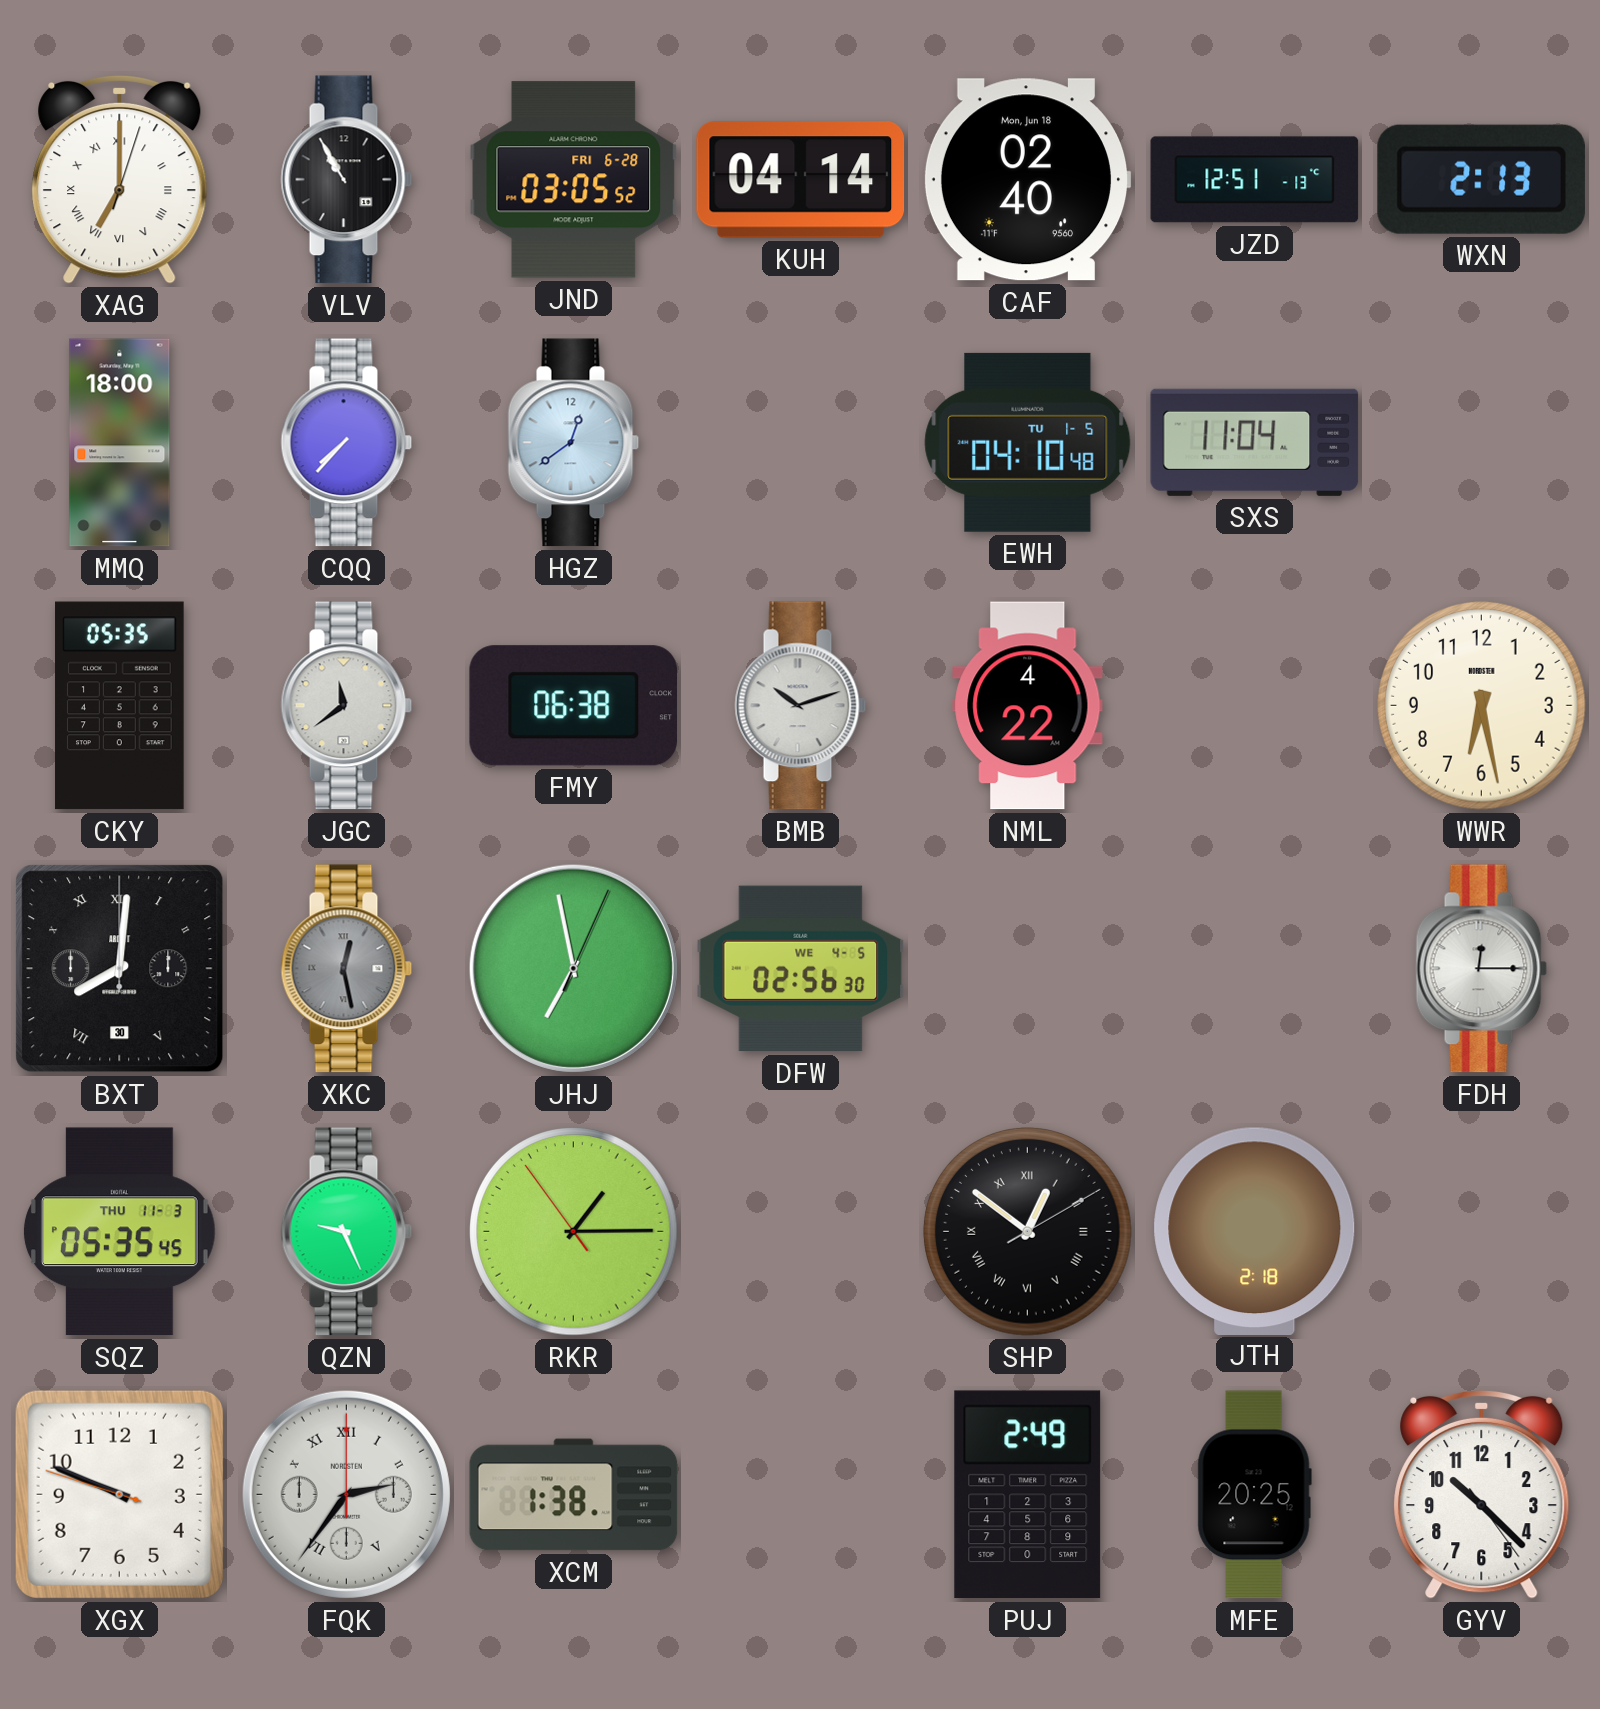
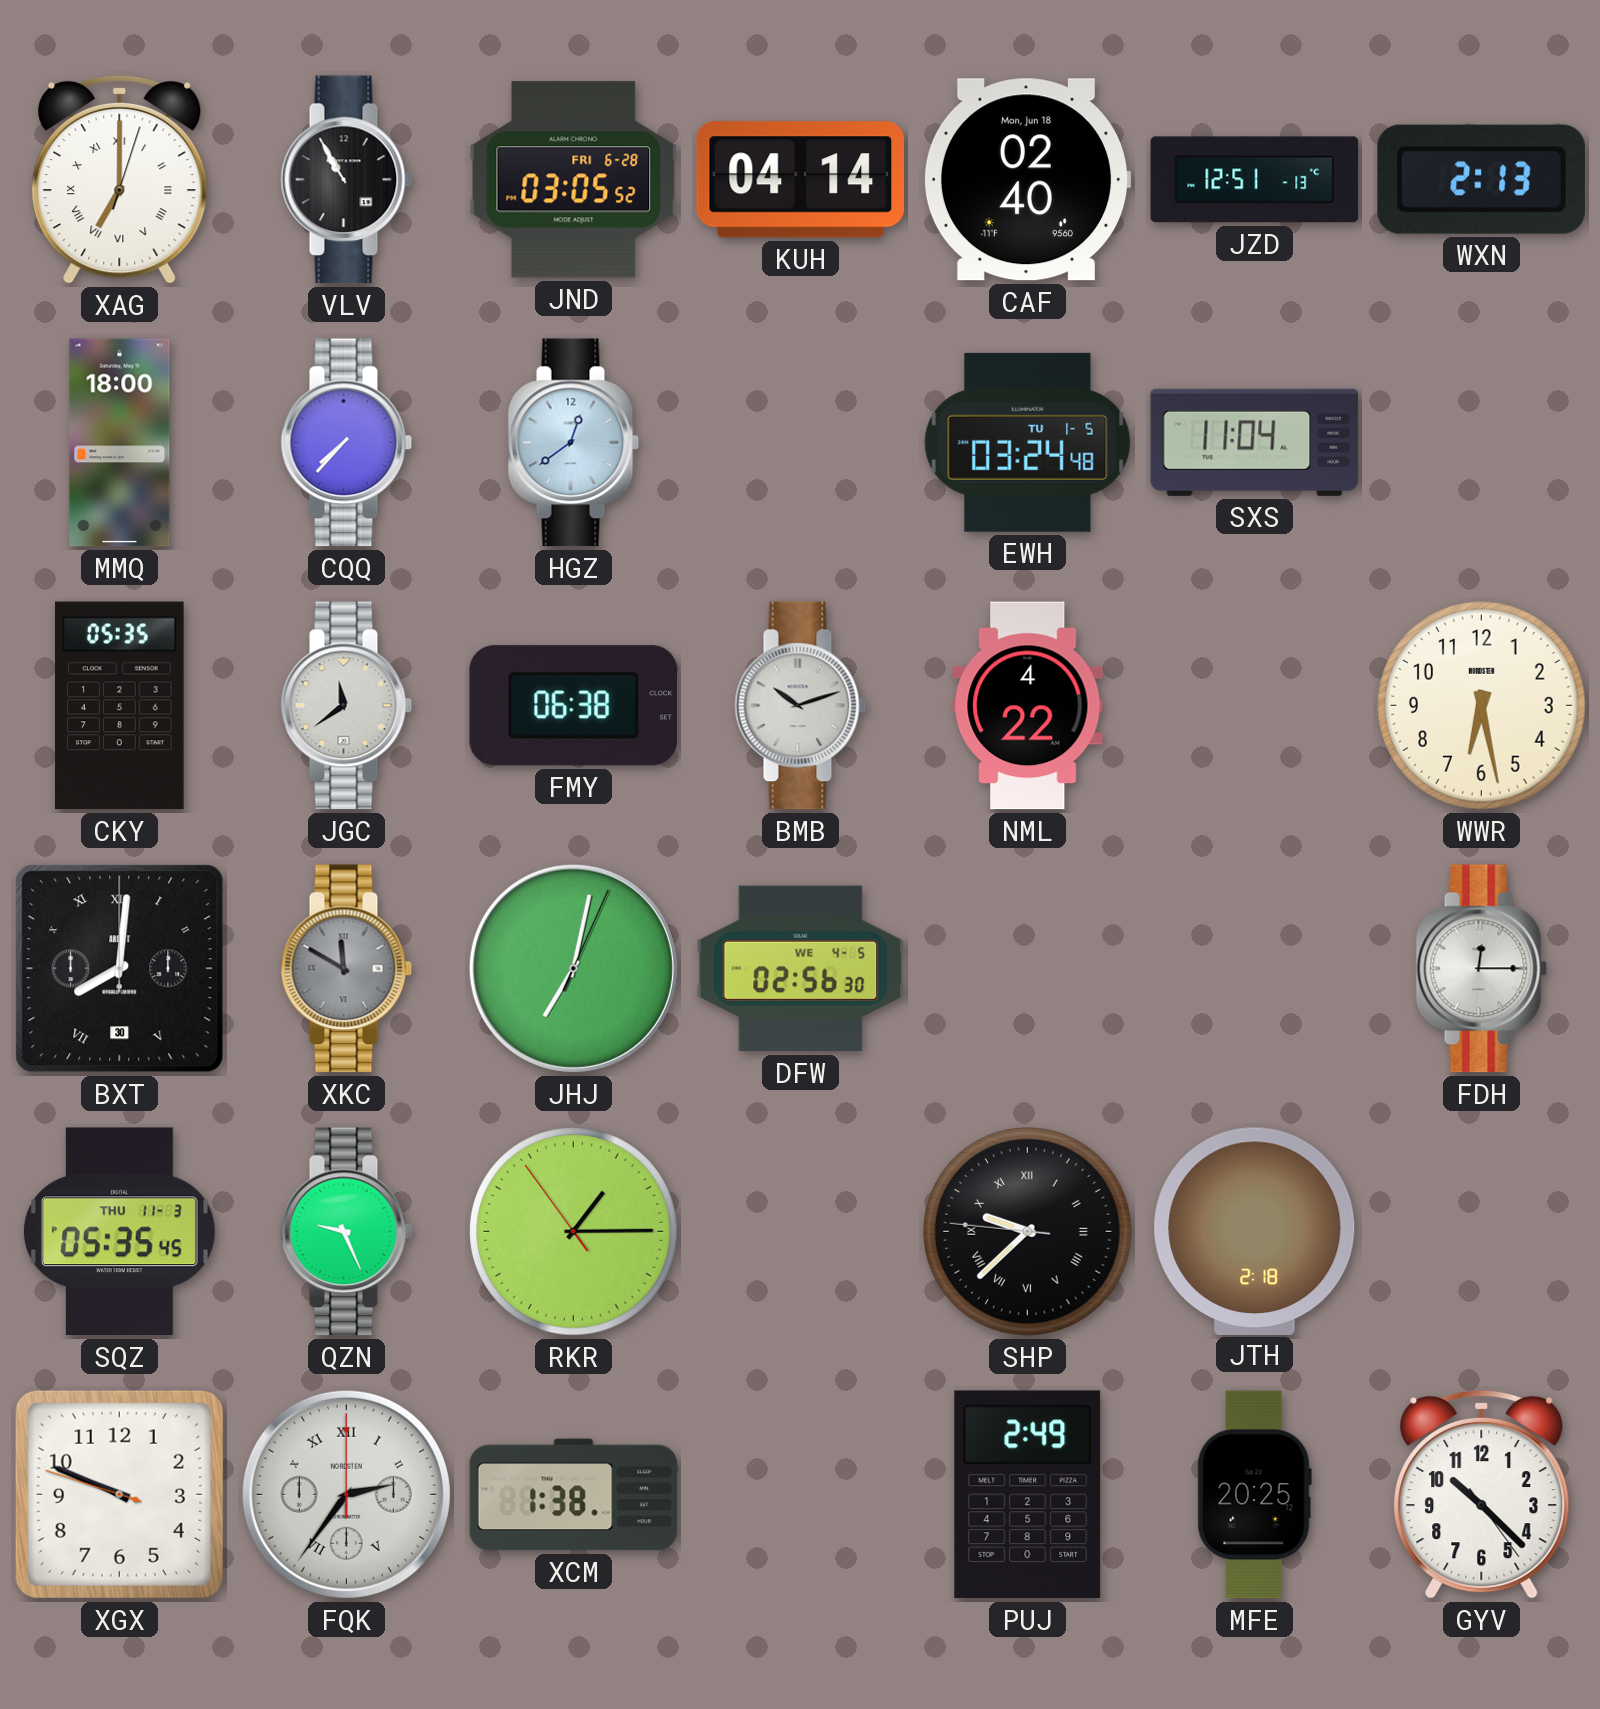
EWH: 04:10 -> 03:24
XKC: 12:28 -> 11:50
JHJ: 6:58 -> 7:02
SHP: 12:51 -> 9:37
